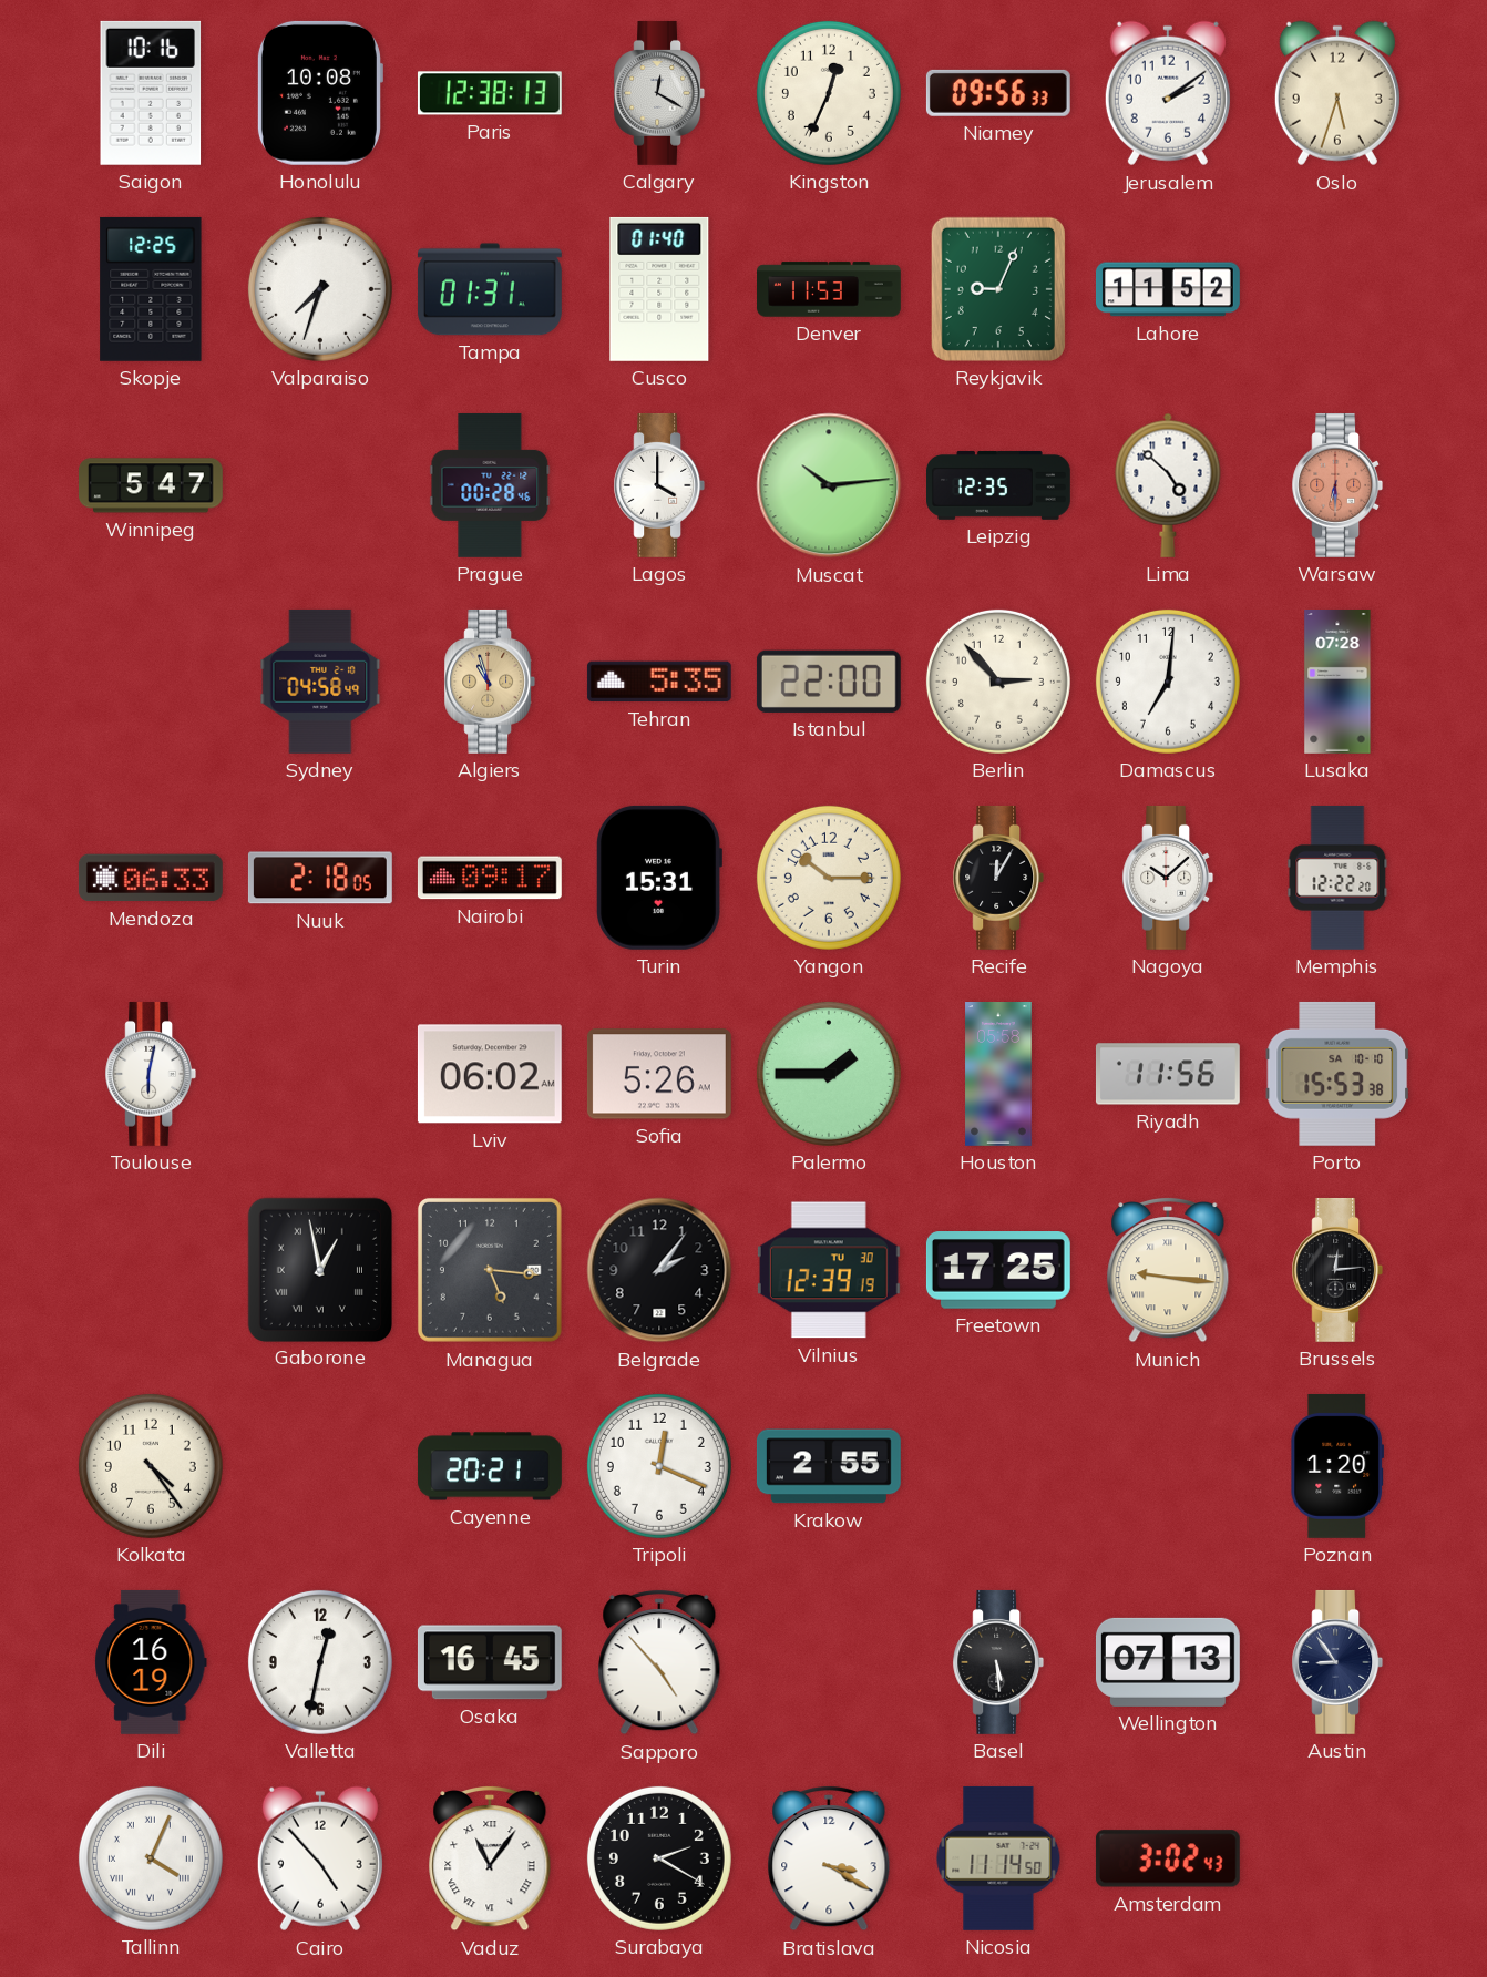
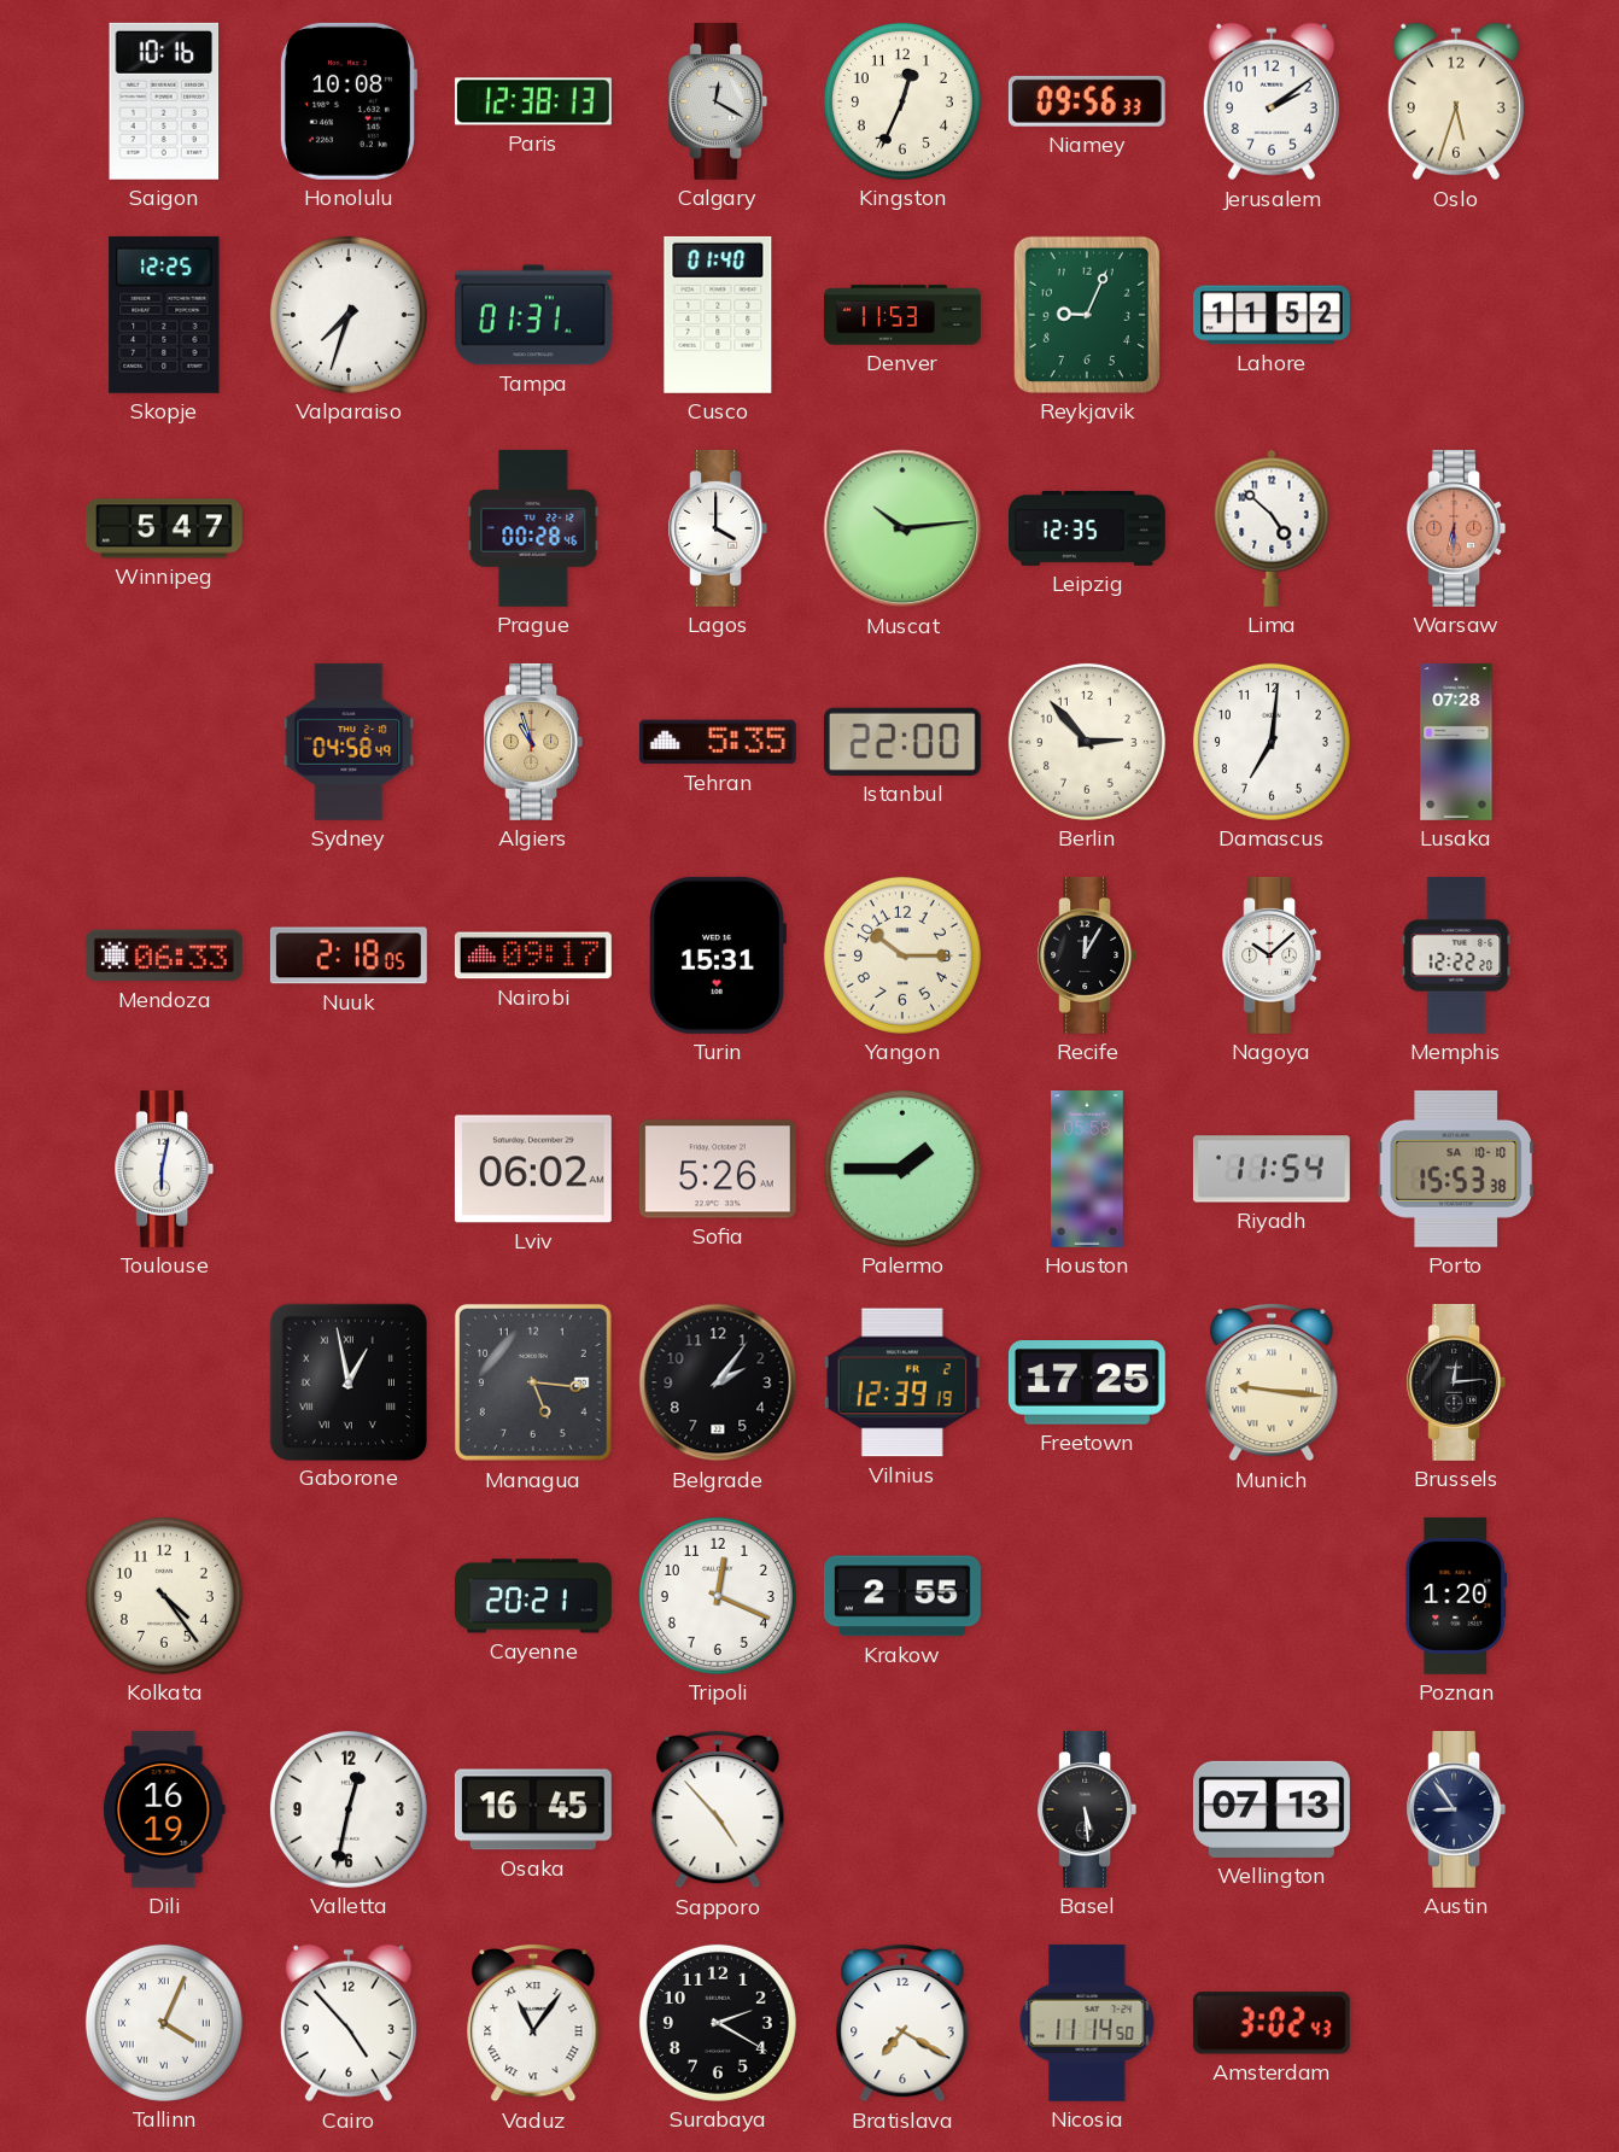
Riyadh: 11:56 -> 11:54
Vilnius date: TU 30 -> FR 2
Bratislava: 3:20 -> 7:20
